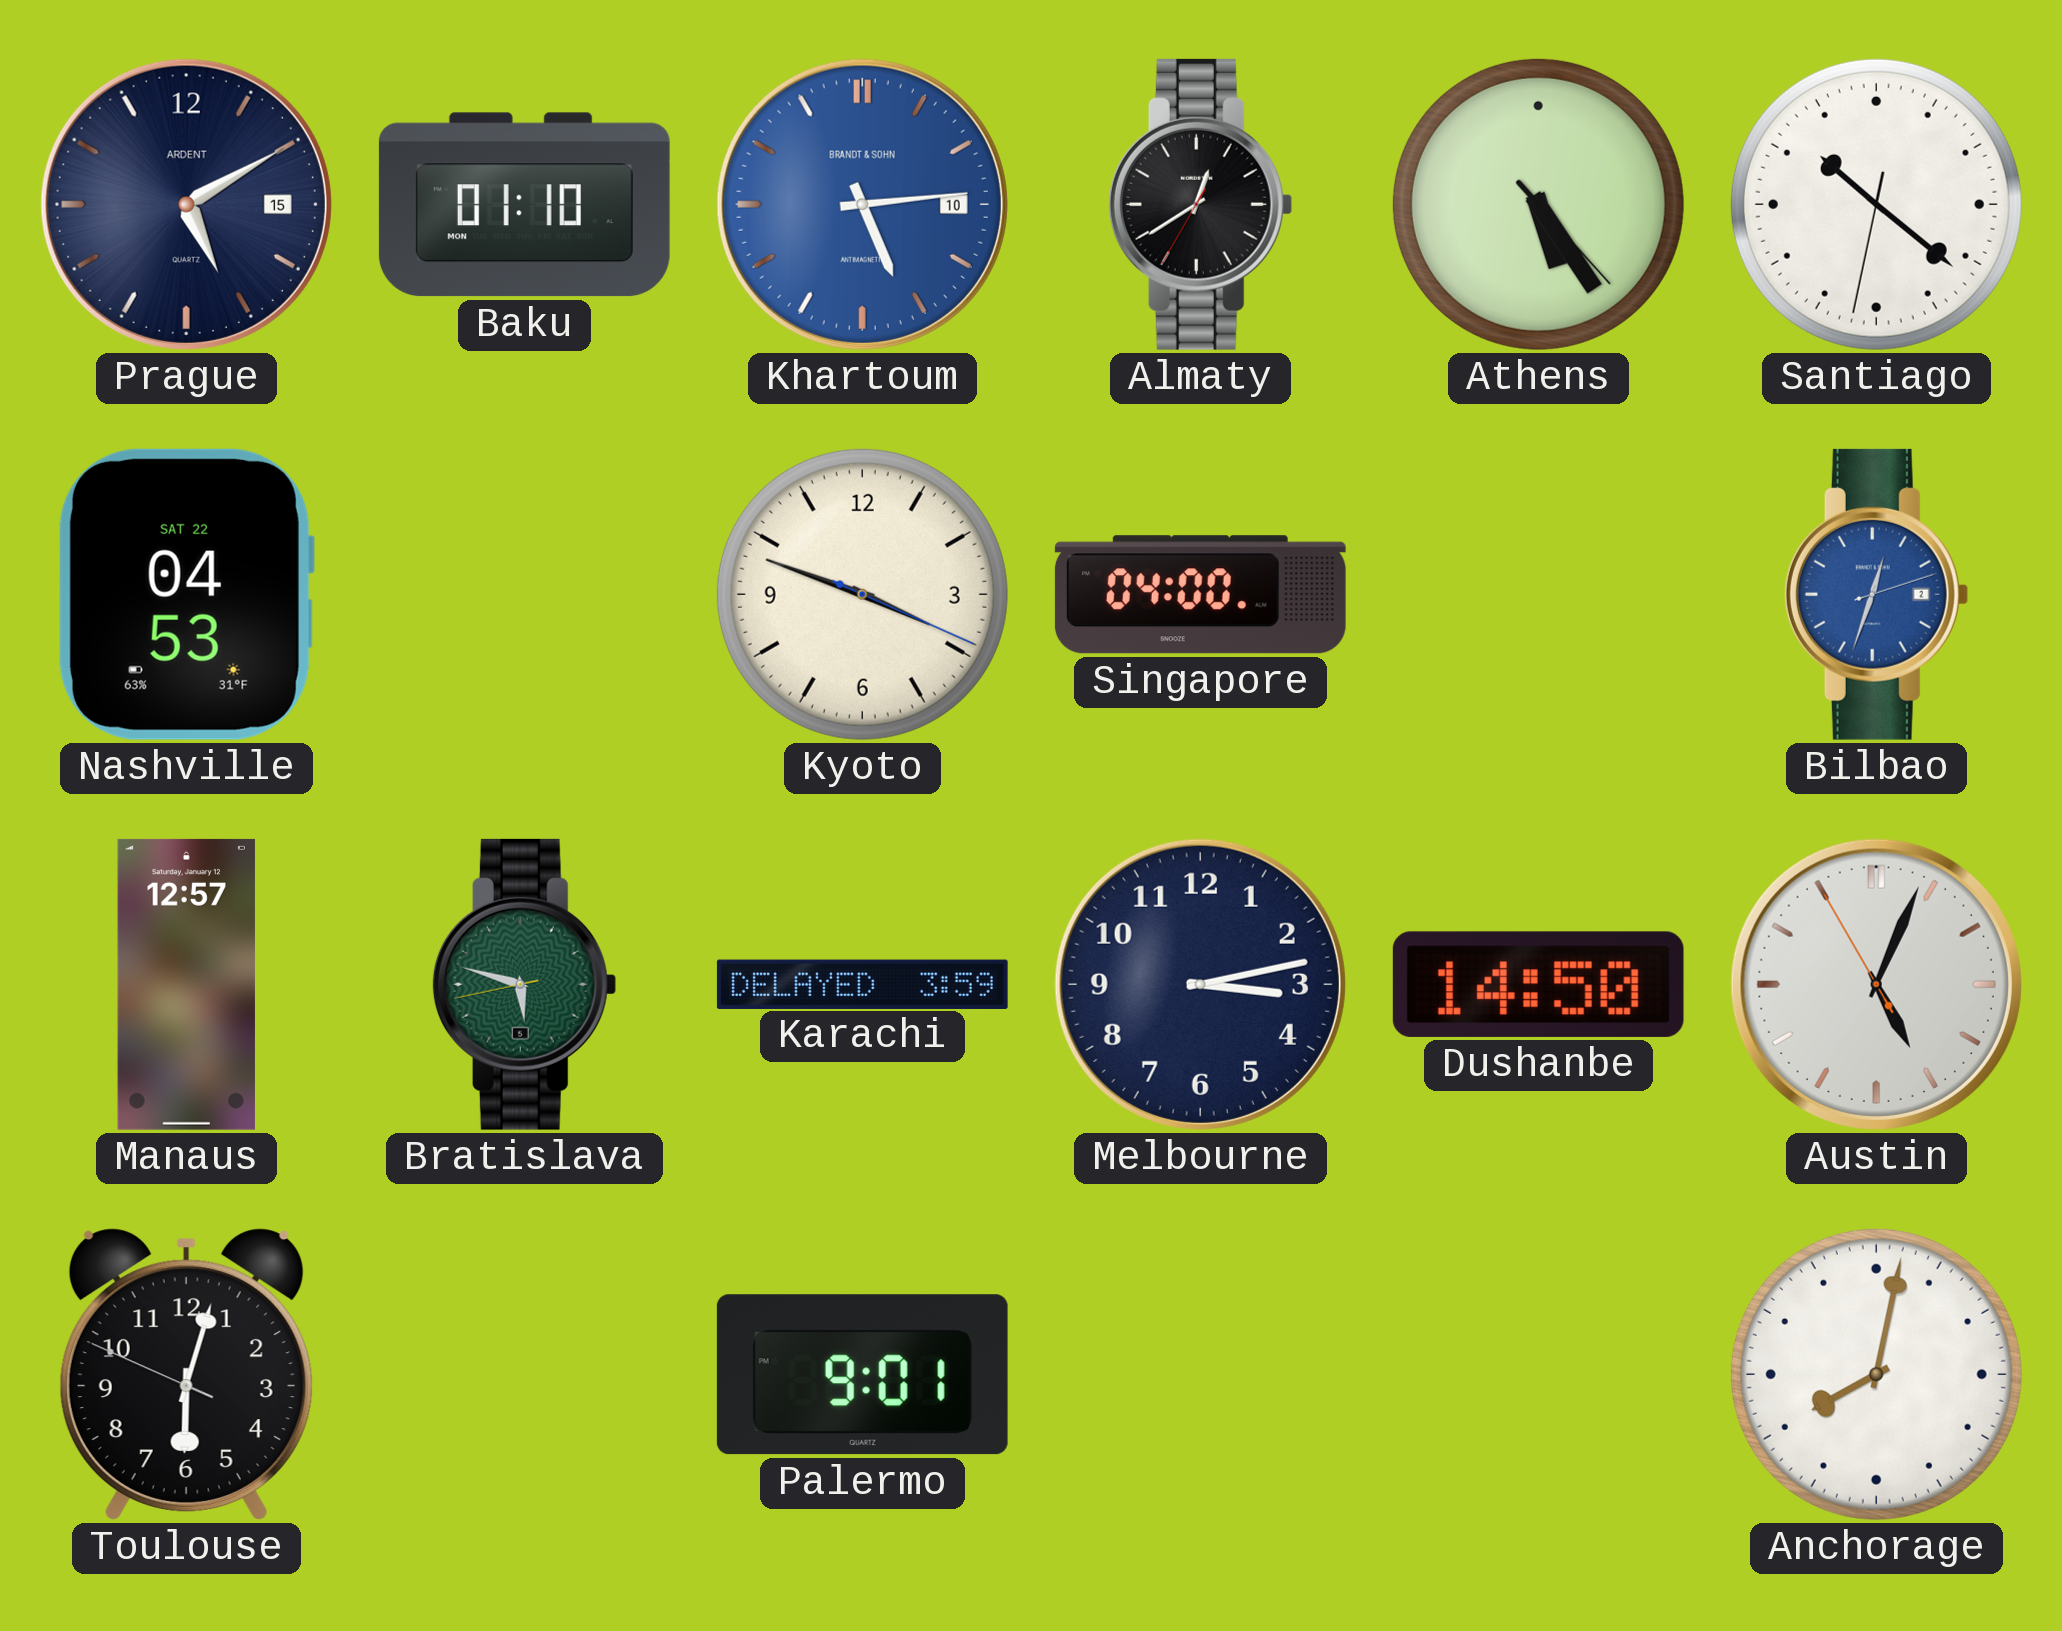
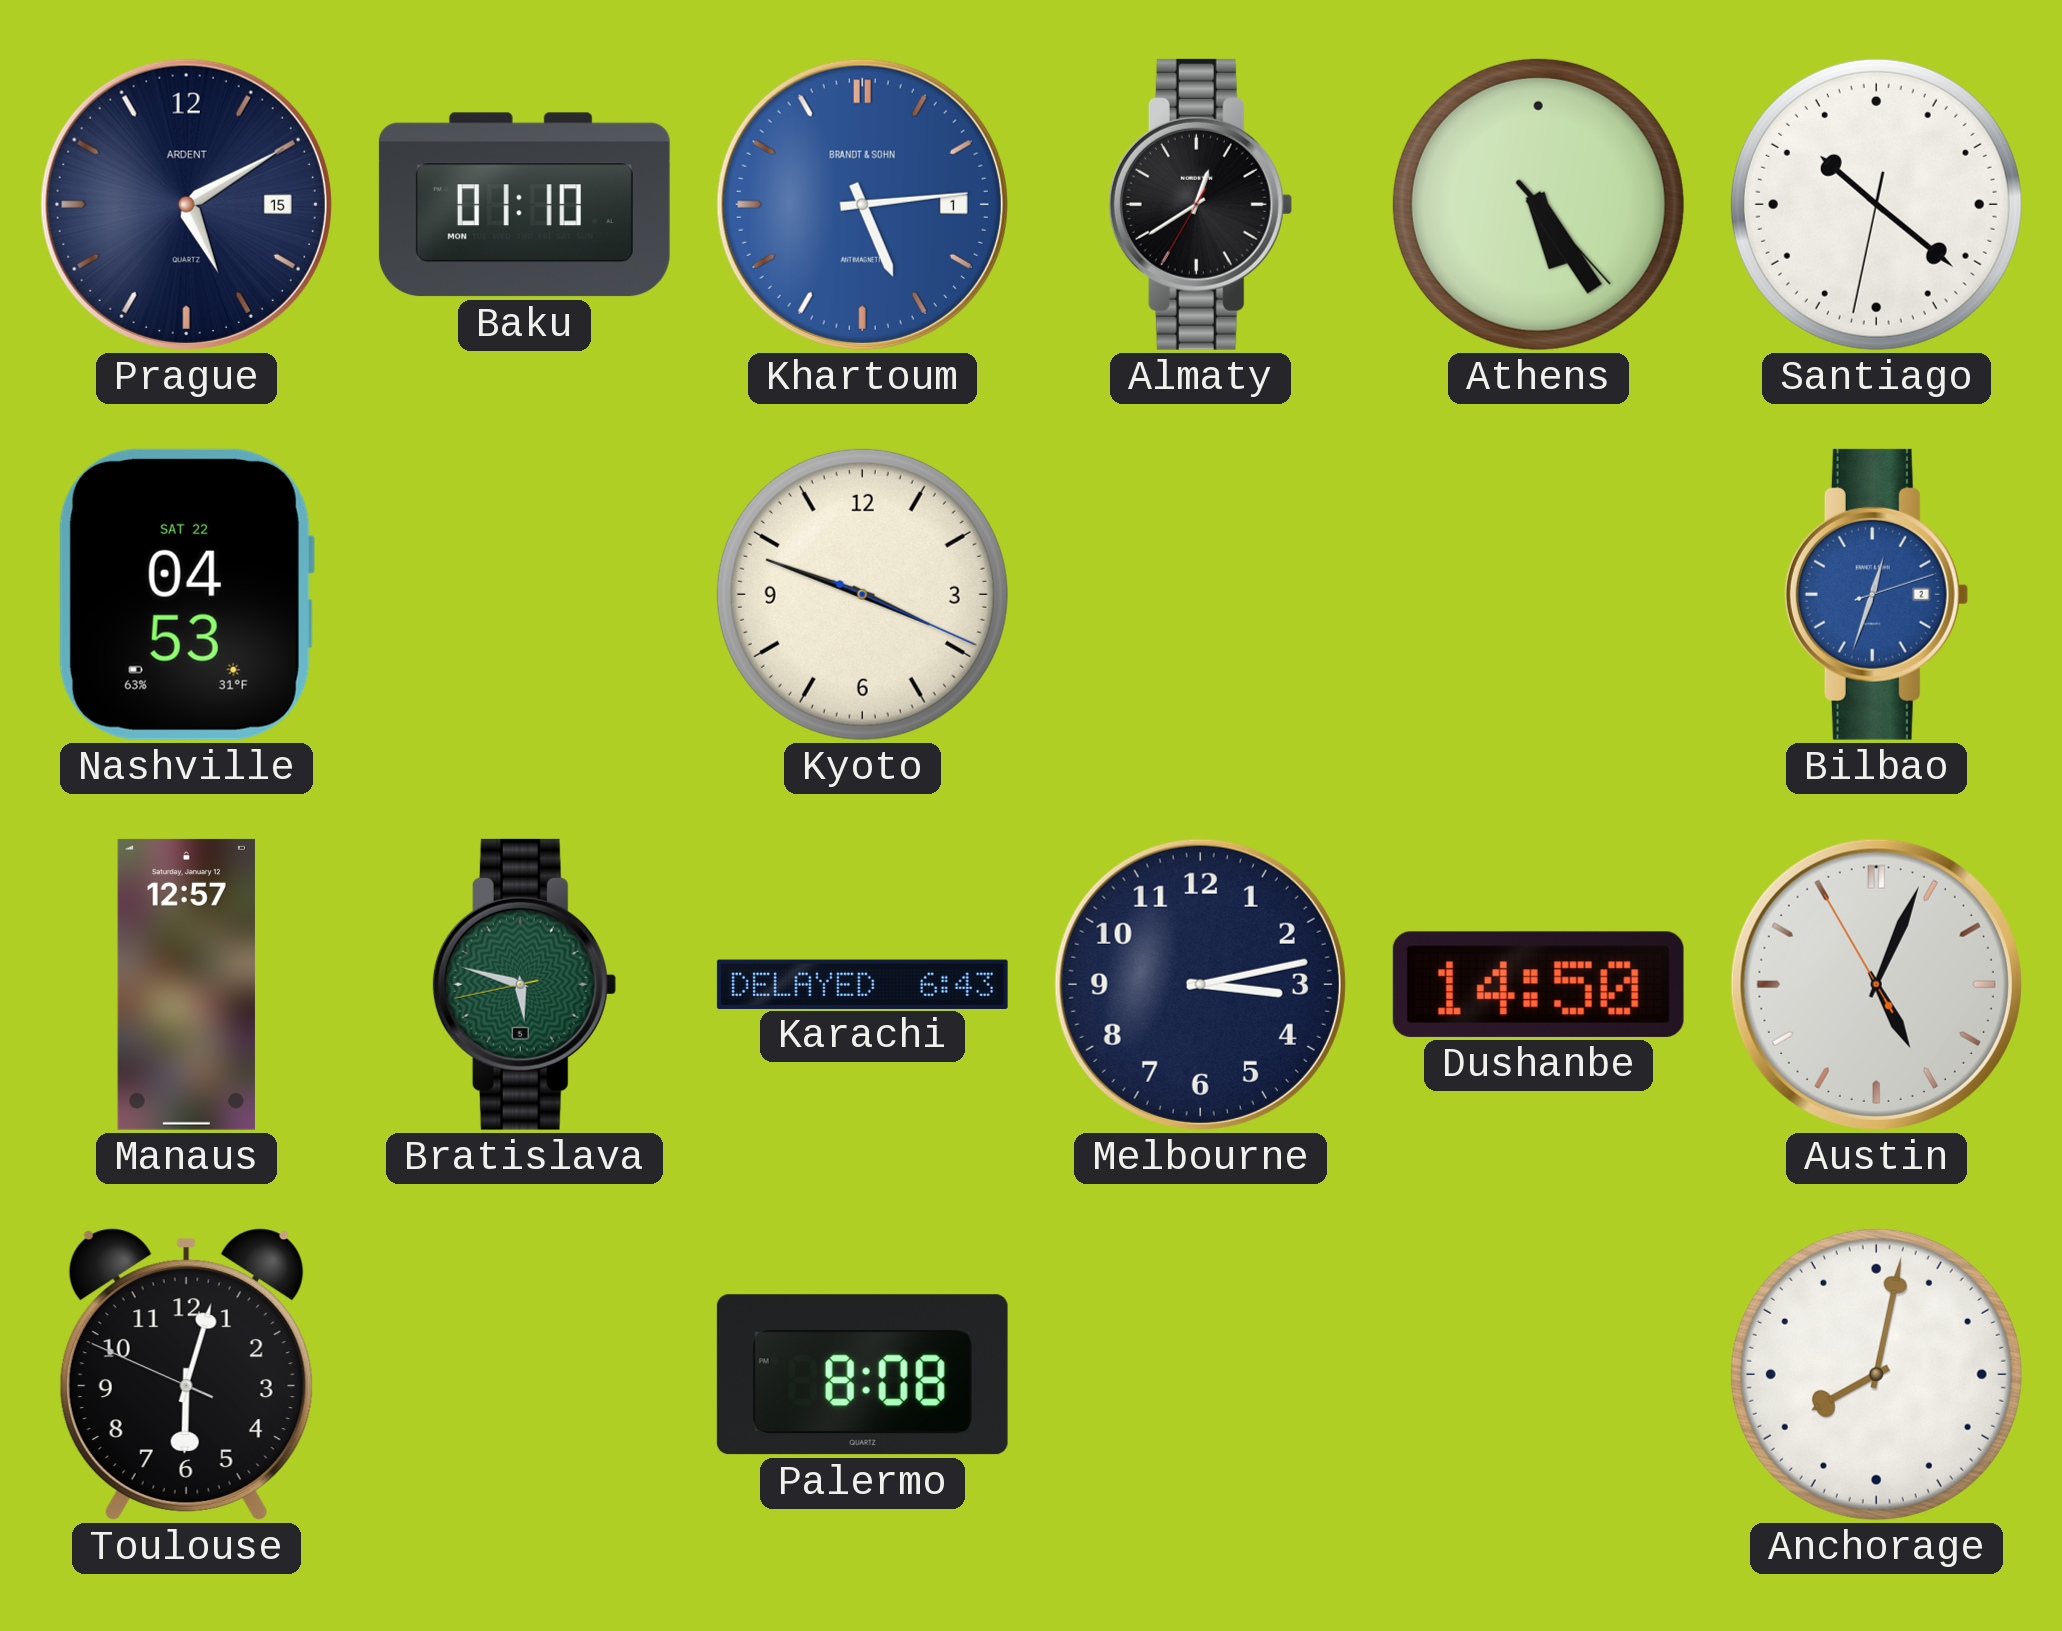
Khartoum date: 10 -> 1
Singapore: 04:00 -> none
Karachi: 3:59 -> 6:43
Palermo: 9:01 -> 8:08
